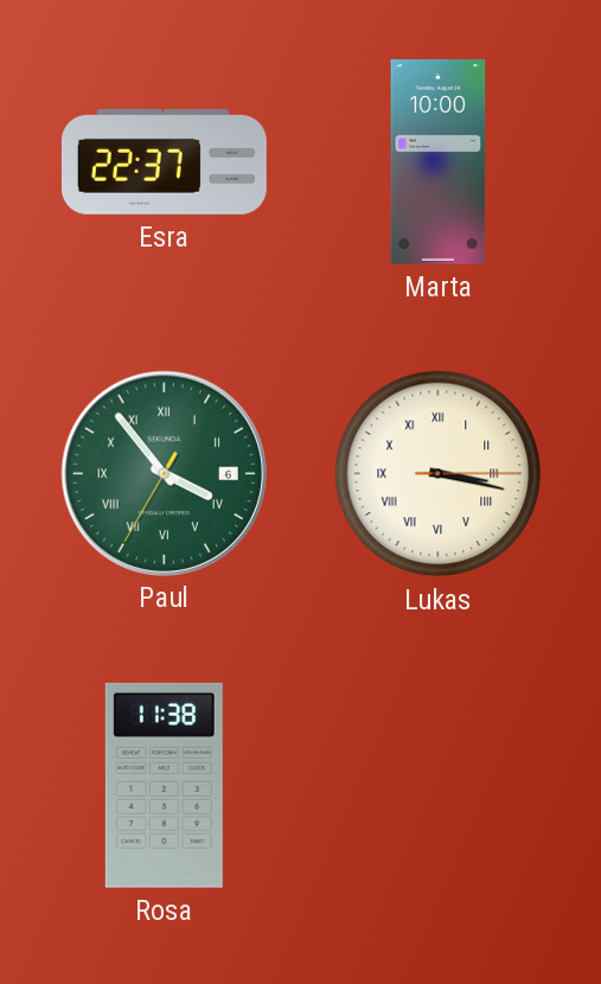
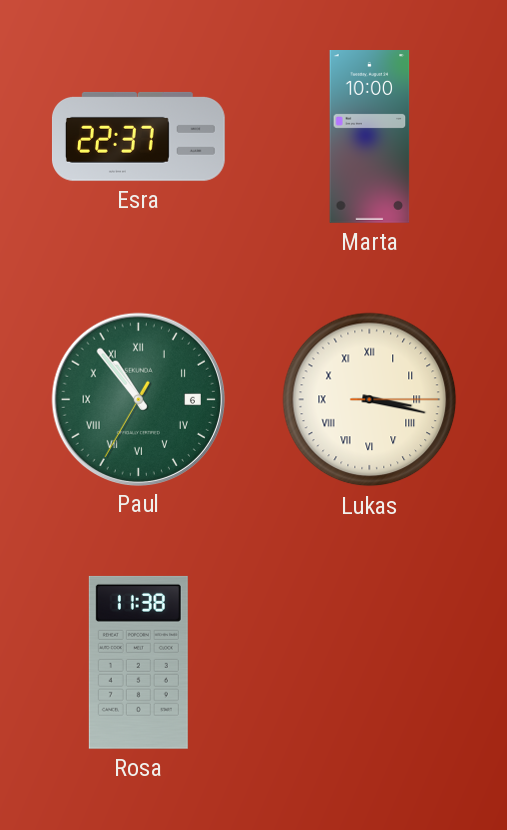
Paul: 3:53 -> 10:53
